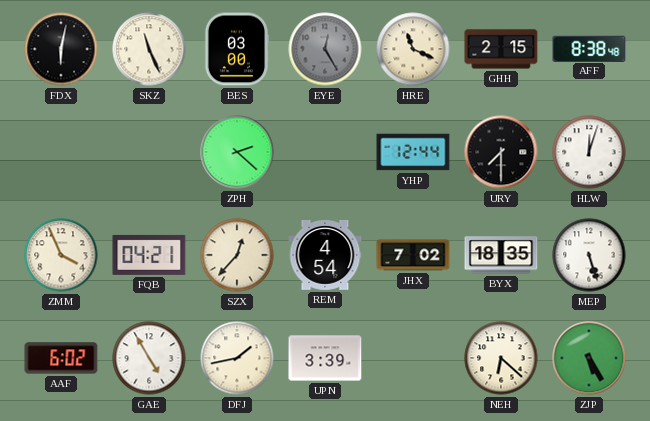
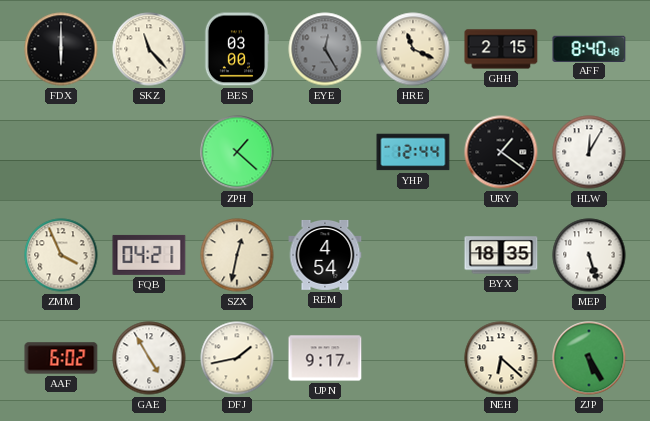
FDX: 6:02 -> 6:00
SKZ: 11:26 -> 11:23
AFF: 8:38 -> 8:40
ZPH: 2:22 -> 1:22
URY: 7:30 -> 1:21
HLW: 12:03 -> 12:05
SZX: 12:37 -> 12:32
JHX: 7:02 -> none
UPN: 3:39 -> 9:17
